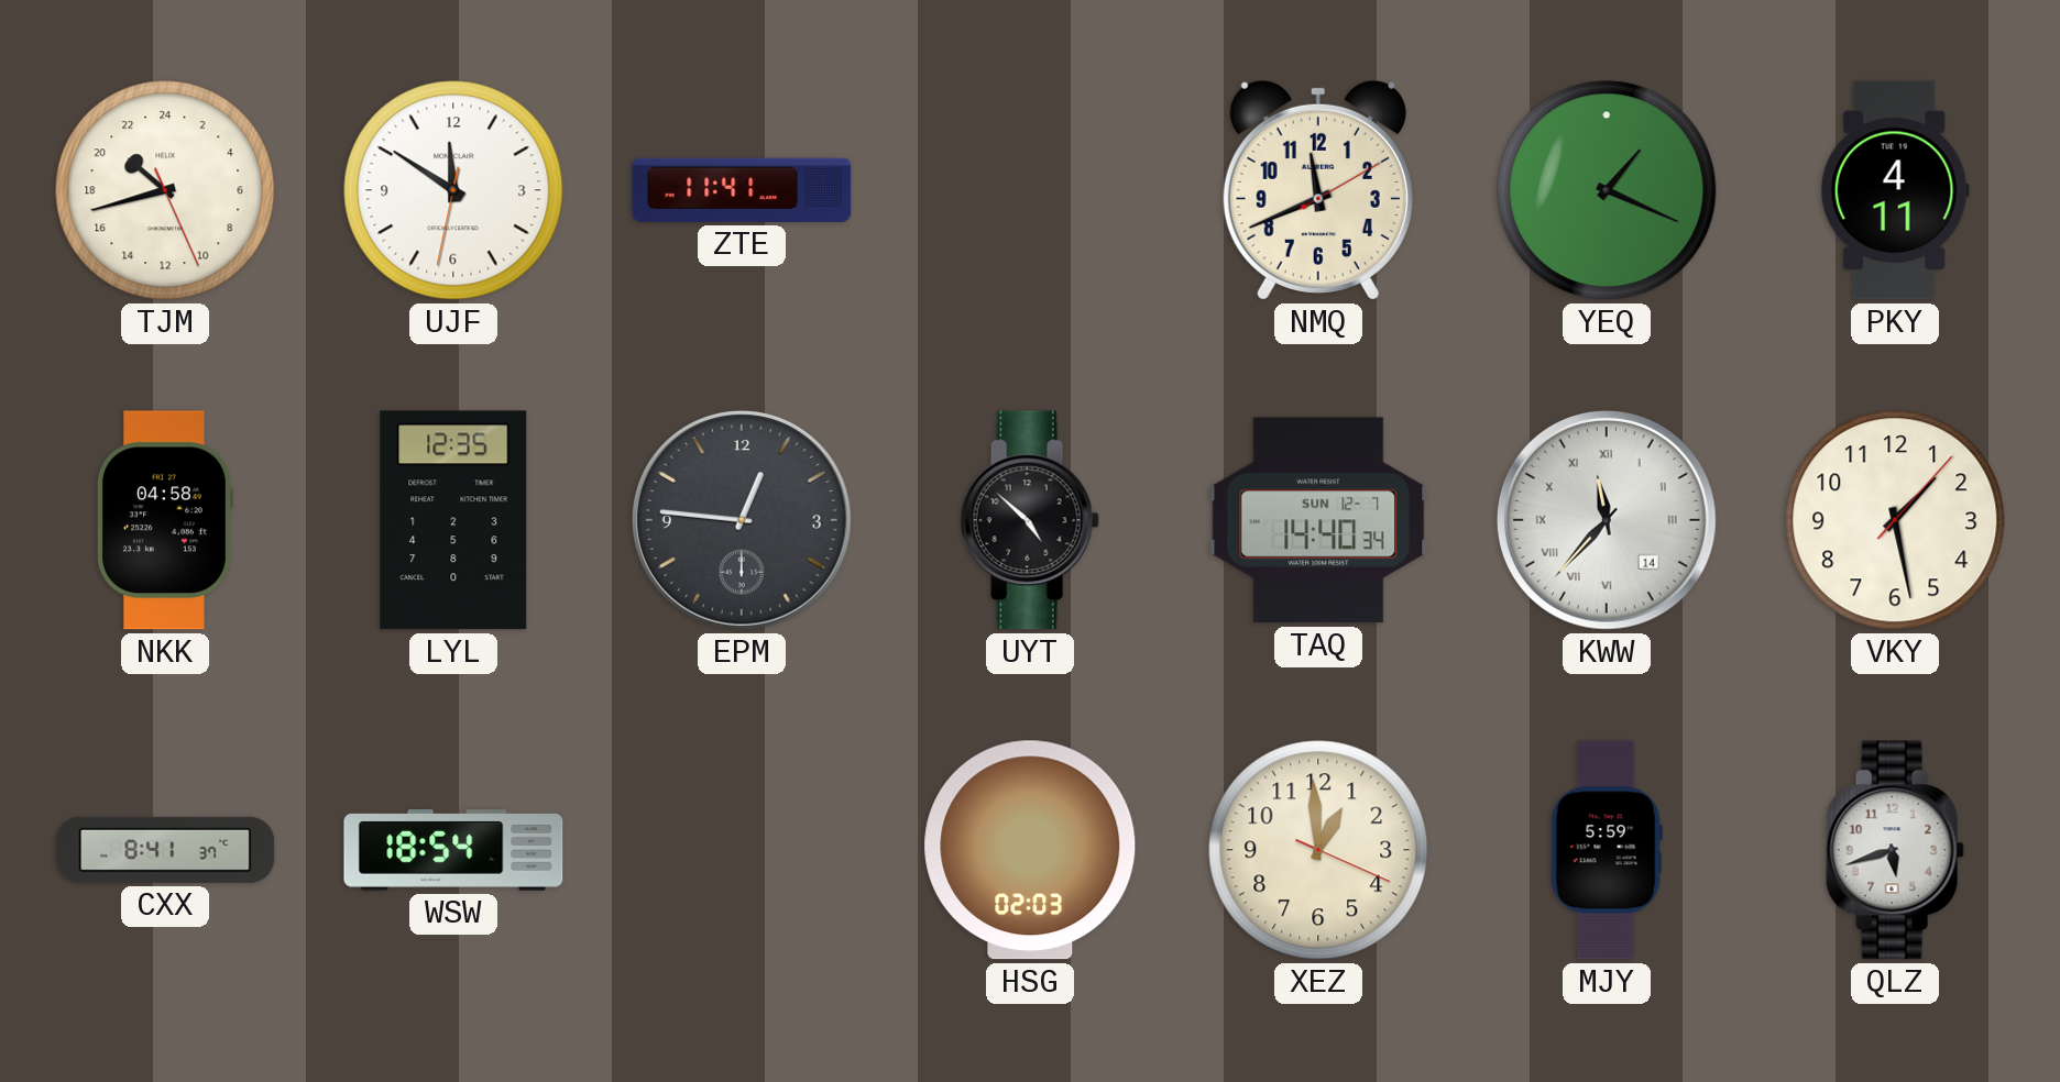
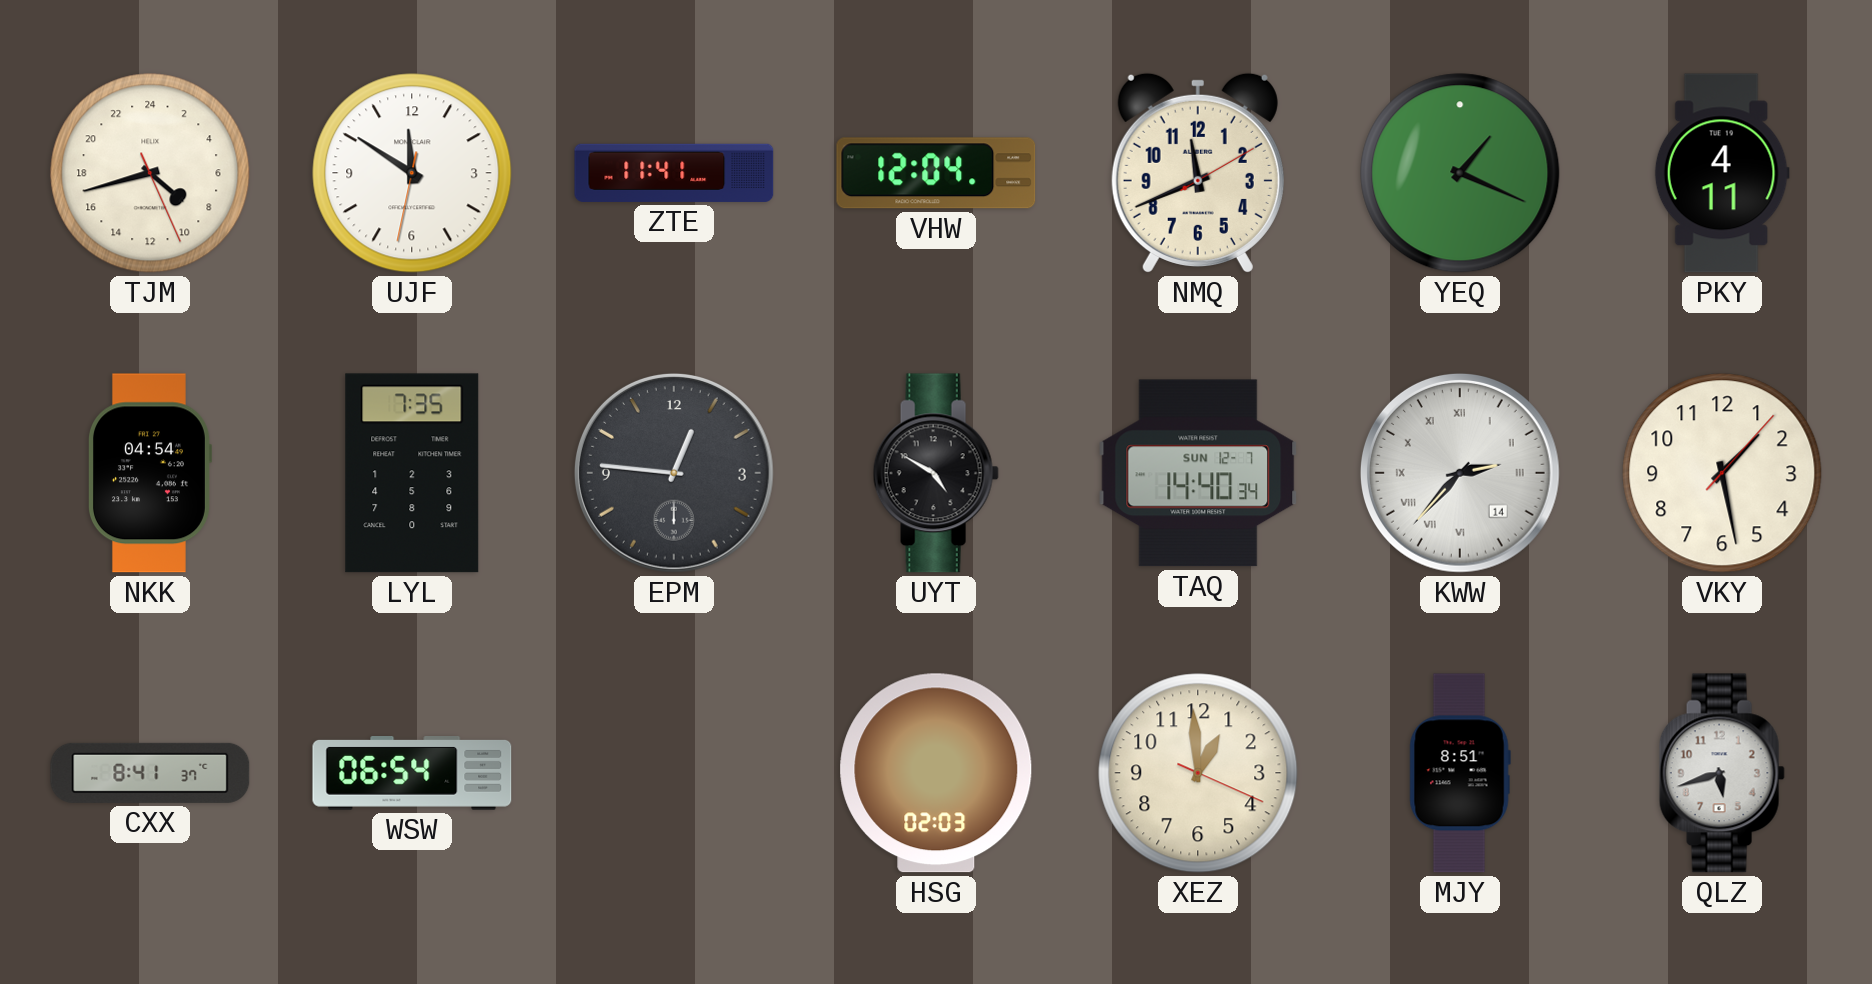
TJM: 20:42 -> 8:42
VHW: none -> 12:04
NKK: 04:58 -> 04:54
LYL: 12:35 -> 7:35
UYT: 4:52 -> 4:50
KWW: 11:37 -> 2:37
WSW: 18:54 -> 06:54
MJY: 5:59 -> 8:51
